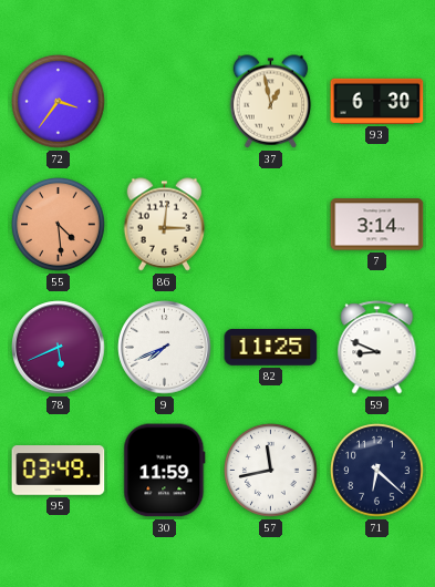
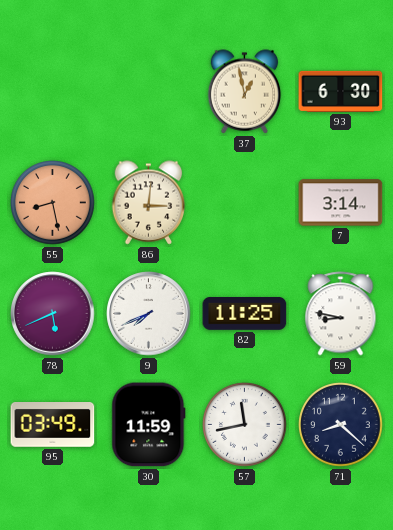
72: 3:36 -> none
55: 4:29 -> 8:28
59: 8:49 -> 8:47
71: 6:22 -> 8:22
